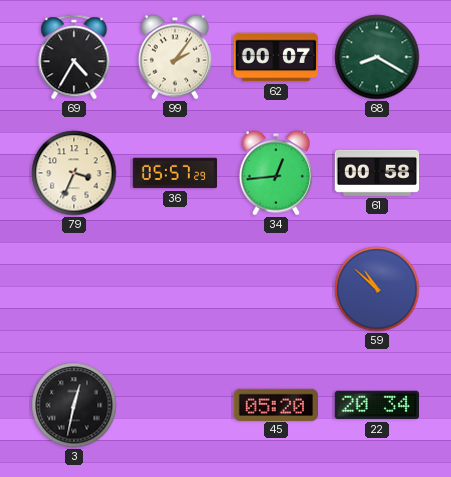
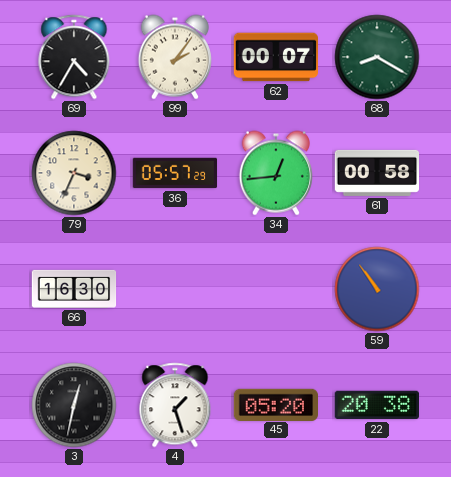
66: none -> 16:30
59: 10:52 -> 10:54
4: none -> 1:27
22: 20:34 -> 20:38
